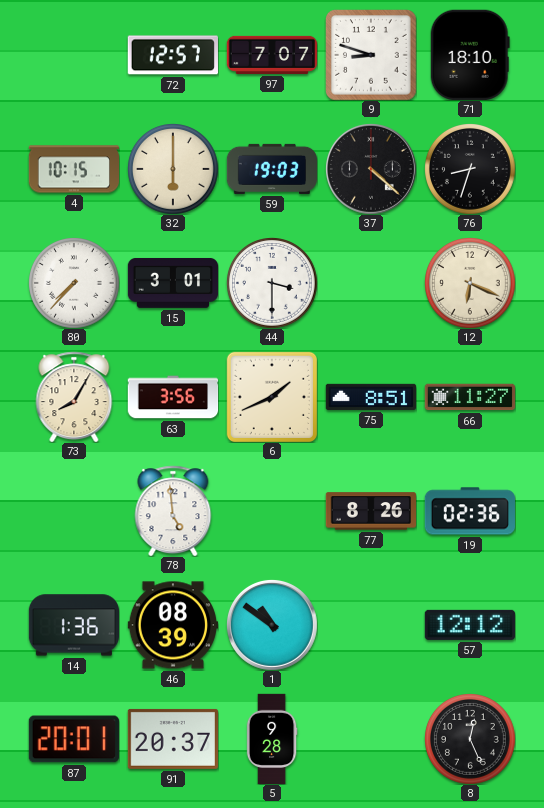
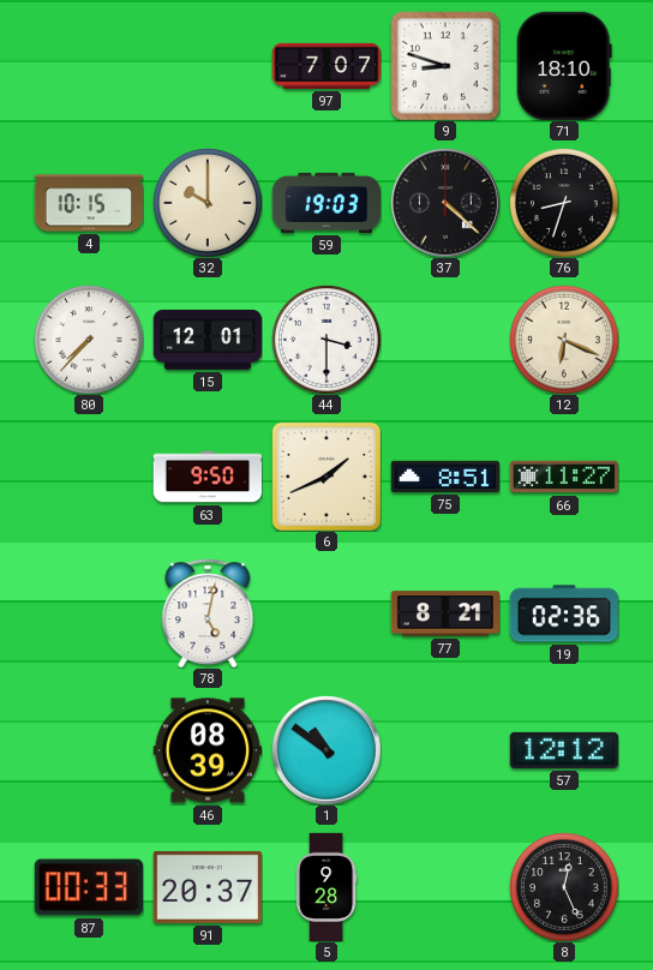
72: 12:57 -> none
32: 6:00 -> 10:00
15: 3:01 -> 12:01
73: 8:05 -> none
63: 3:56 -> 9:50
78: 4:59 -> 5:02
77: 8:26 -> 8:21
14: 1:36 -> none
87: 20:01 -> 00:33
